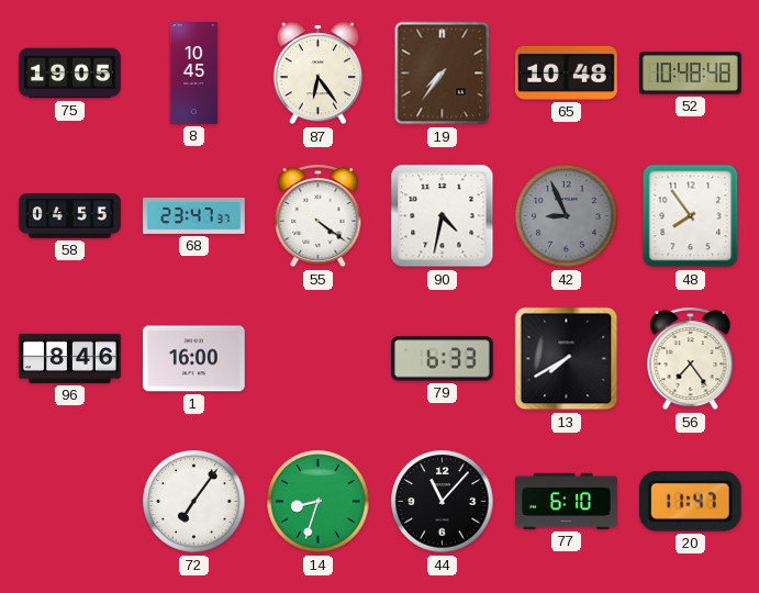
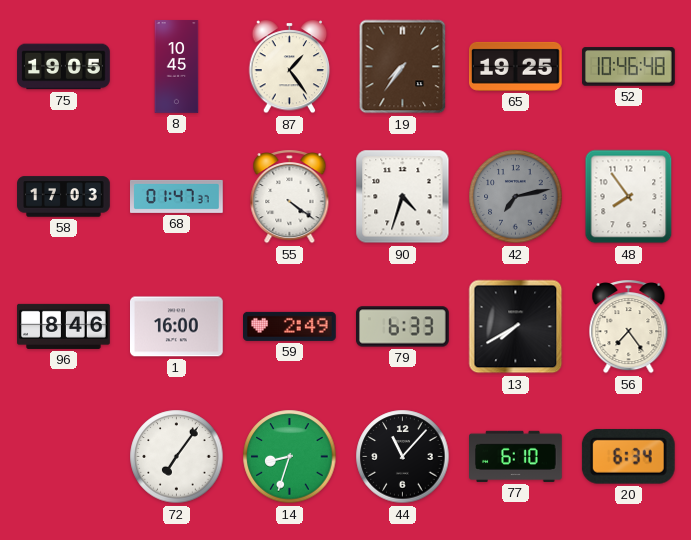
87: 6:24 -> 1:24
65: 10:48 -> 19:25
52: 10:48 -> 10:46
58: 04:55 -> 17:03
68: 23:47 -> 01:47
90: 4:32 -> 4:33
42: 8:56 -> 7:13
59: none -> 2:49
20: 11:47 -> 6:34
